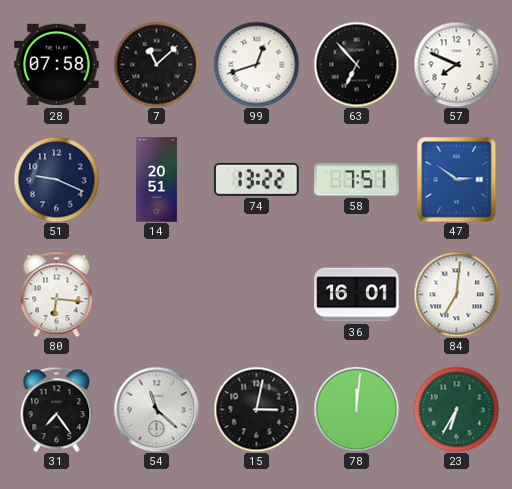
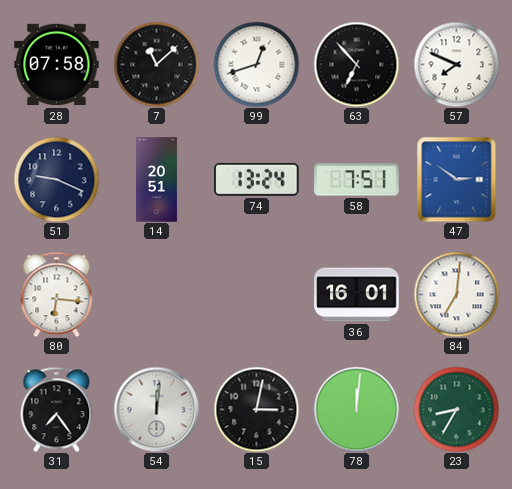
74: 13:22 -> 13:24
54: 11:22 -> 12:01
23: 6:35 -> 8:35
